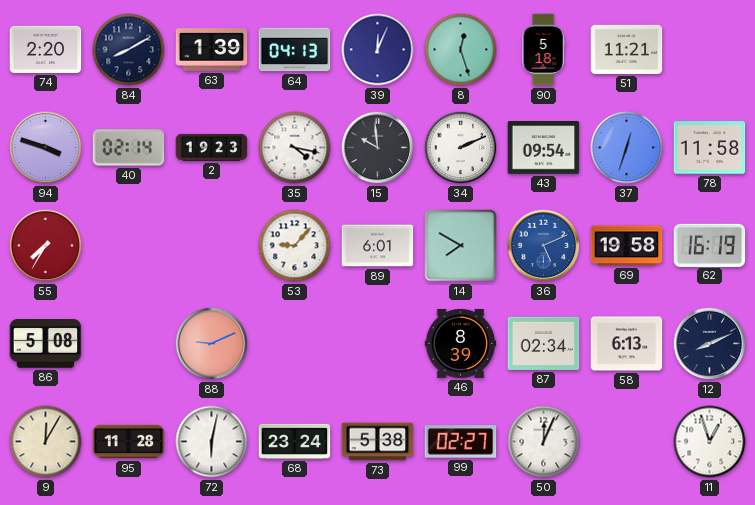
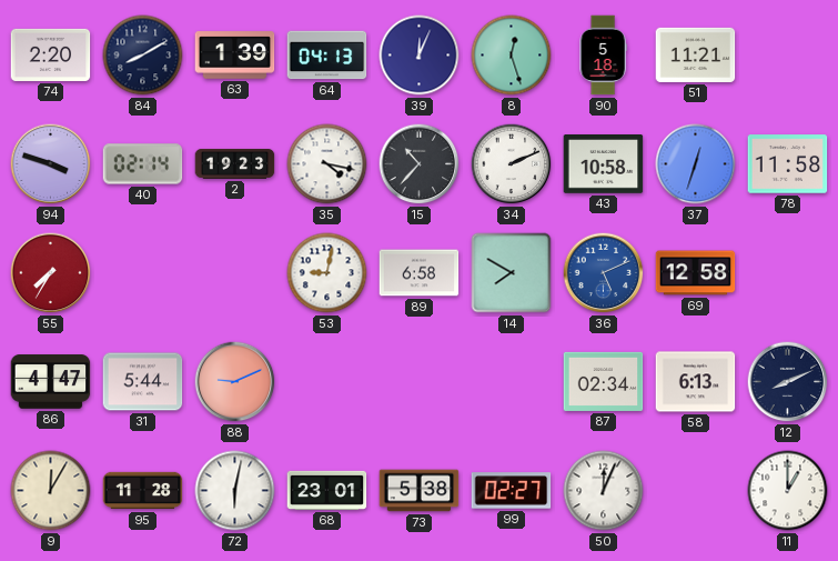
15: 9:59 -> 10:37
43: 09:54 -> 10:58
53: 9:07 -> 9:02
89: 6:01 -> 6:58
69: 19:58 -> 12:58
62: 16:19 -> none
86: 5:08 -> 4:47
31: none -> 5:44
46: 8:39 -> none
68: 23:24 -> 23:01
11: 12:57 -> 1:00
